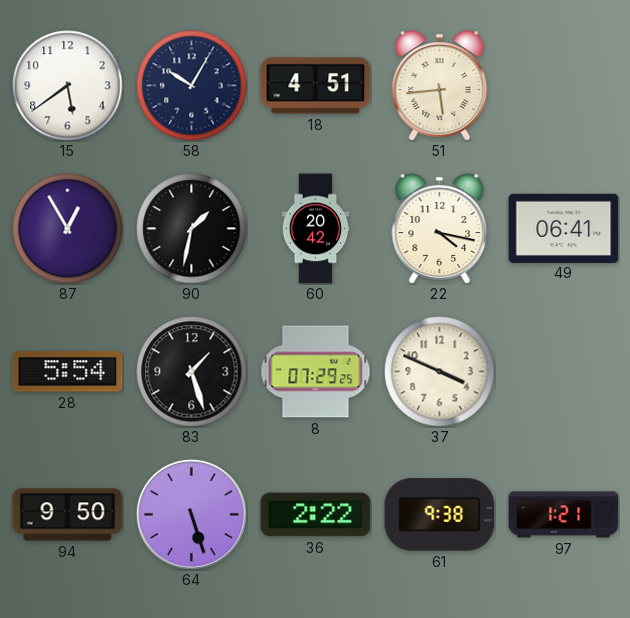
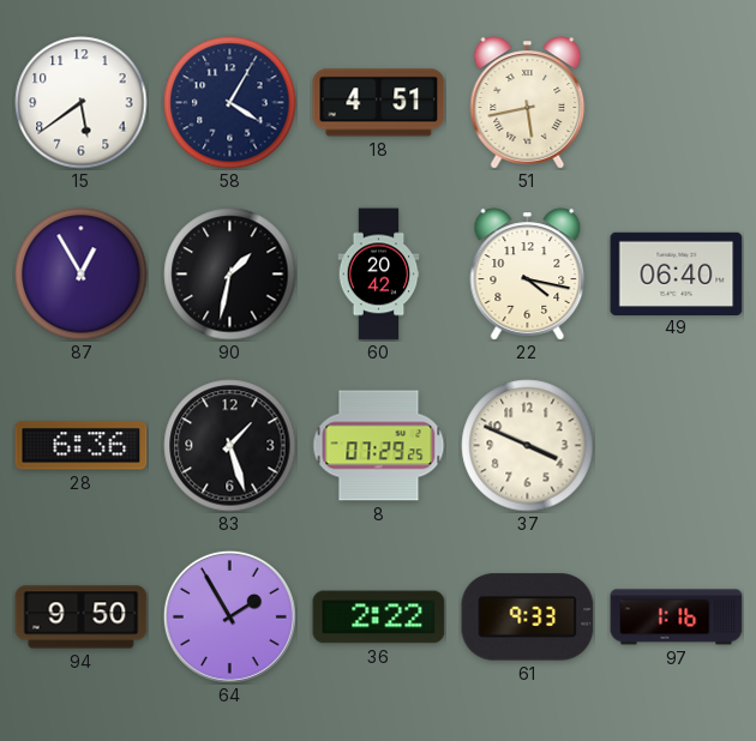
58: 10:05 -> 4:05
51: 5:44 -> 5:43
49: 06:41 -> 06:40
28: 5:54 -> 6:36
64: 5:27 -> 1:55
61: 9:38 -> 9:33
97: 1:21 -> 1:16
